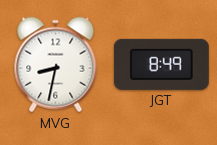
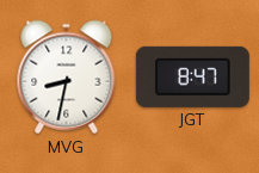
JGT: 8:49 -> 8:47
